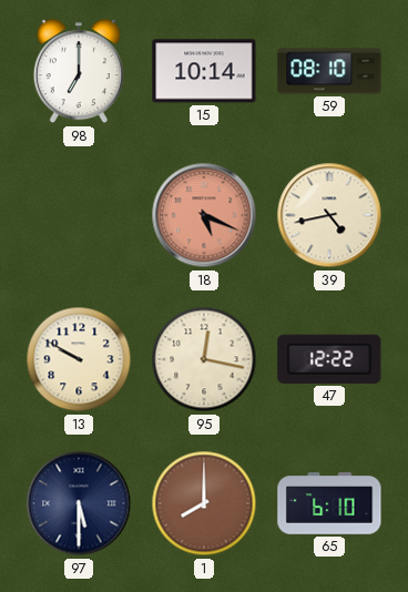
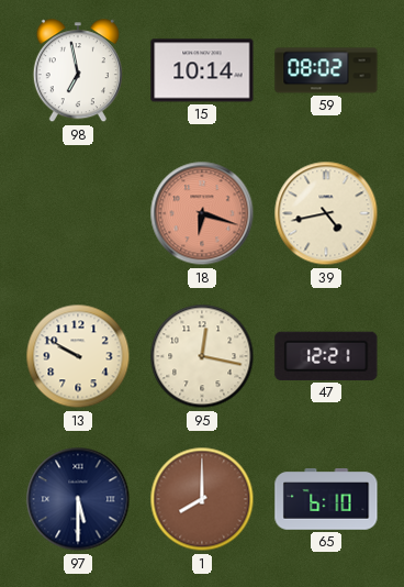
98: 7:00 -> 6:58
59: 08:10 -> 08:02
18: 5:19 -> 6:18
47: 12:22 -> 12:21
